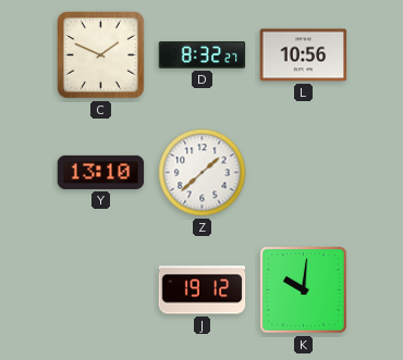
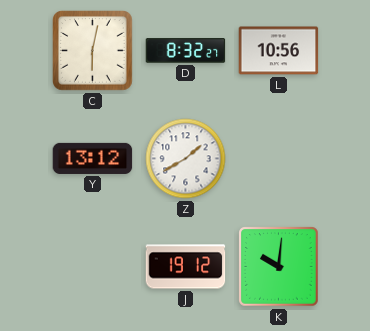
C: 1:49 -> 6:02
Y: 13:10 -> 13:12
Z: 1:38 -> 1:40
